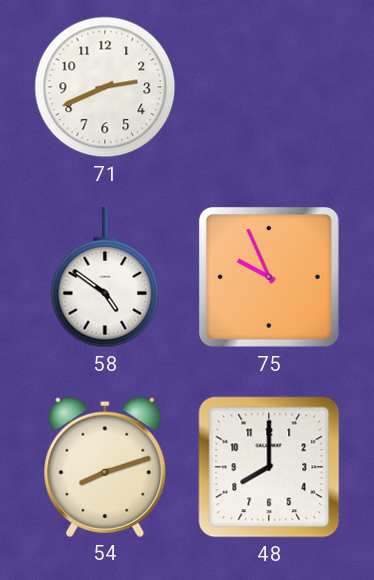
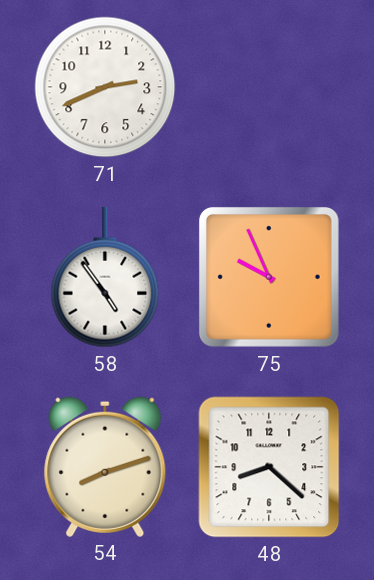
58: 4:51 -> 4:54
48: 8:00 -> 8:22
